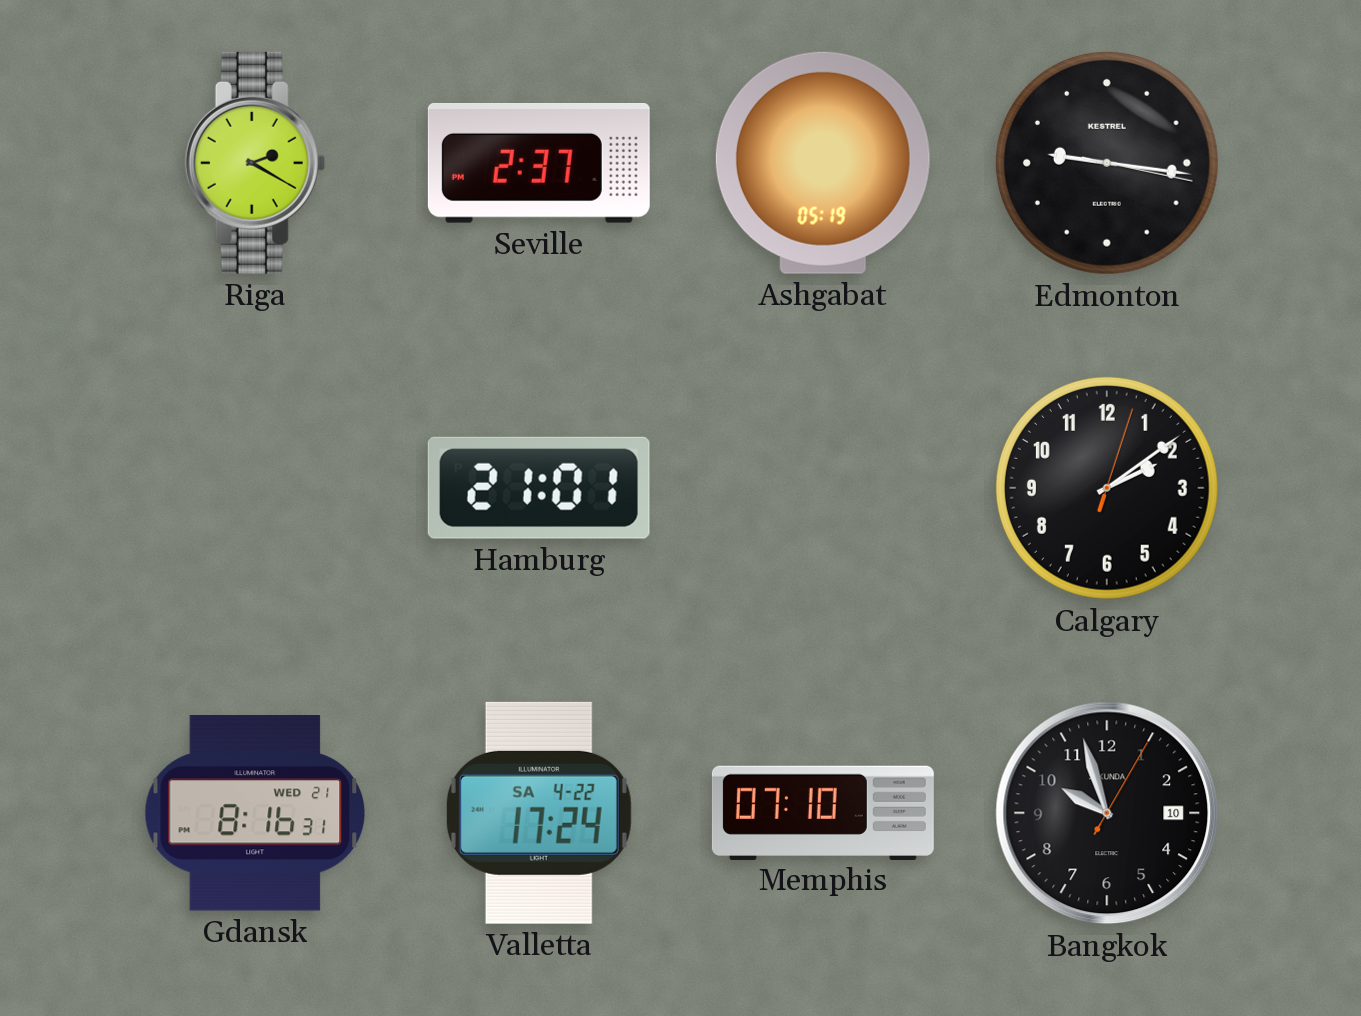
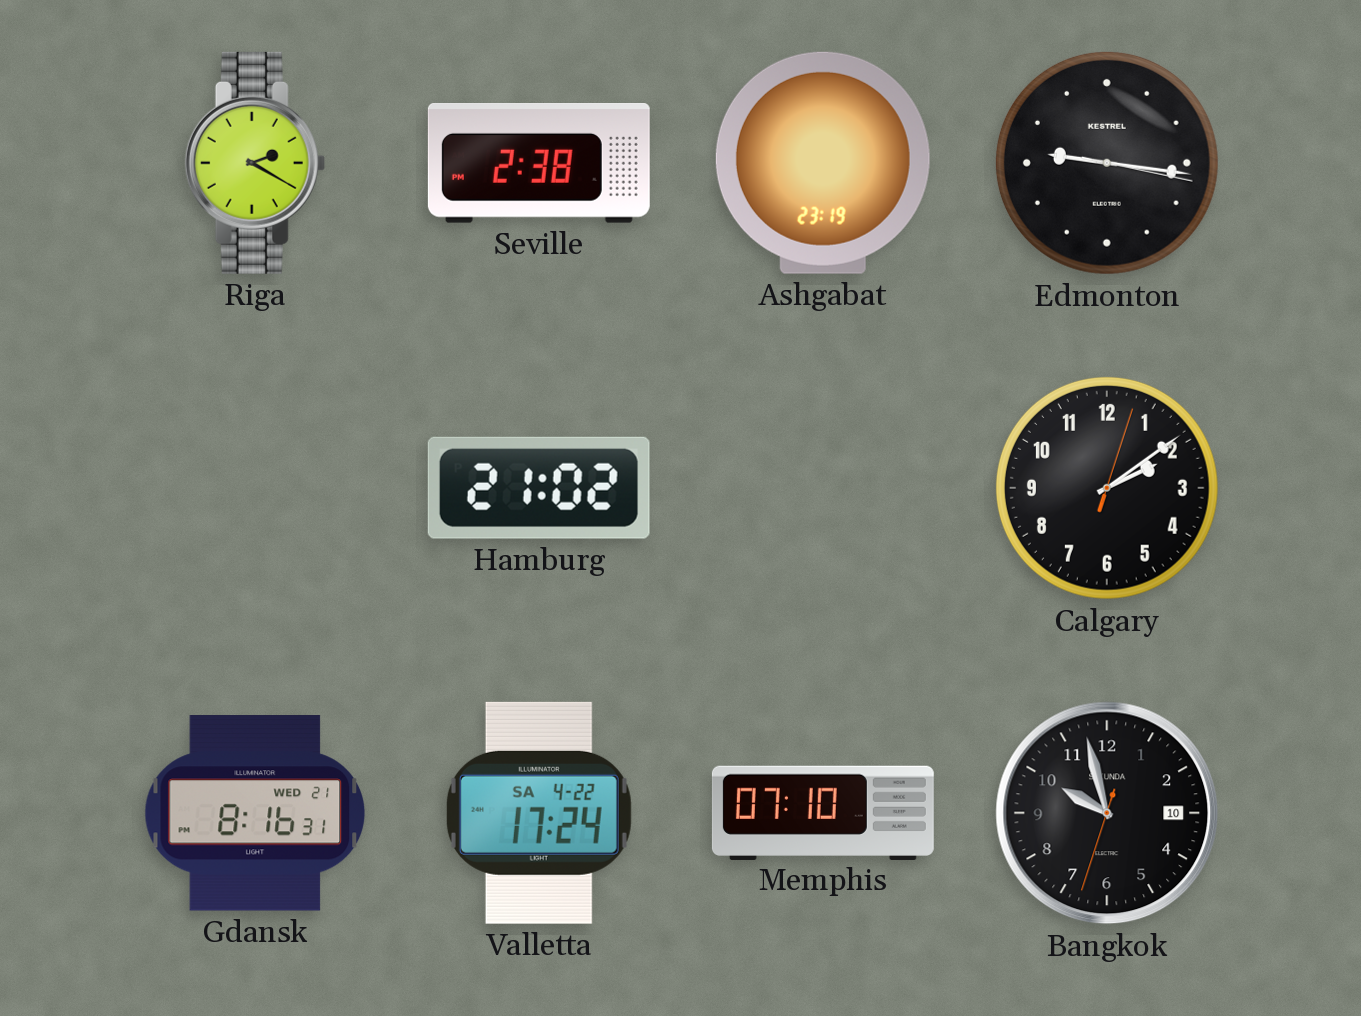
Seville: 2:37 -> 2:38
Ashgabat: 05:19 -> 23:19
Hamburg: 21:01 -> 21:02
Bangkok: 9:57:05 -> 9:57:33
